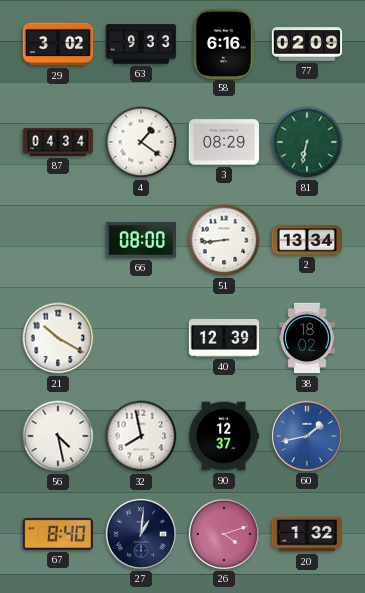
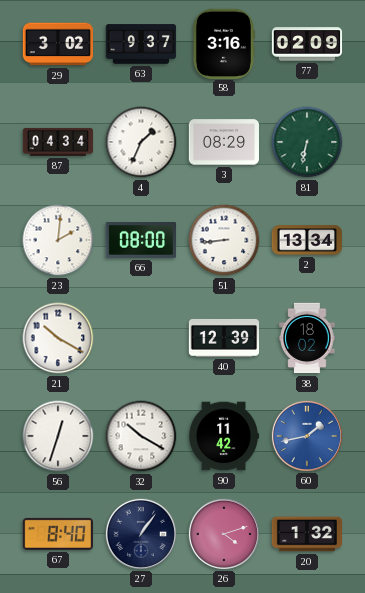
63: 9:33 -> 9:37
58: 6:16 -> 3:16
4: 1:21 -> 1:34
23: none -> 2:01
56: 4:28 -> 12:33
32: 7:58 -> 10:20
90: 12:37 -> 11:42
27: 1:01 -> 1:06
